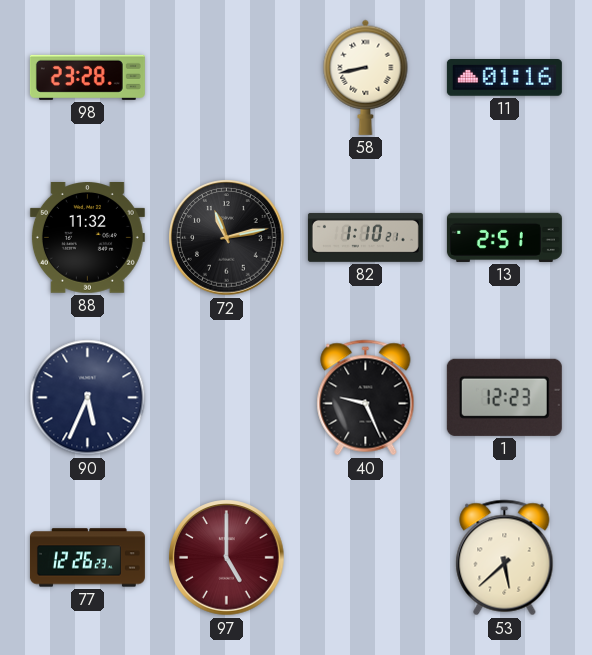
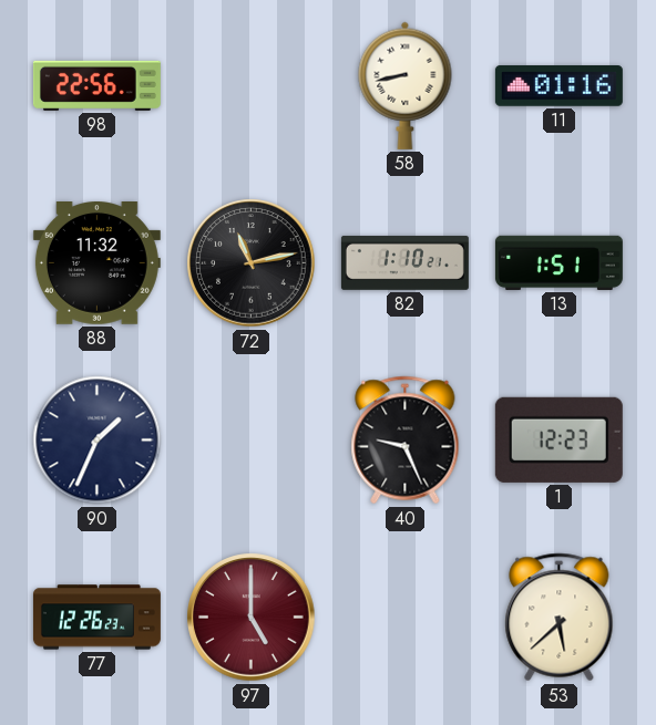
98: 23:28 -> 22:56
13: 2:51 -> 1:51
90: 5:34 -> 1:34
